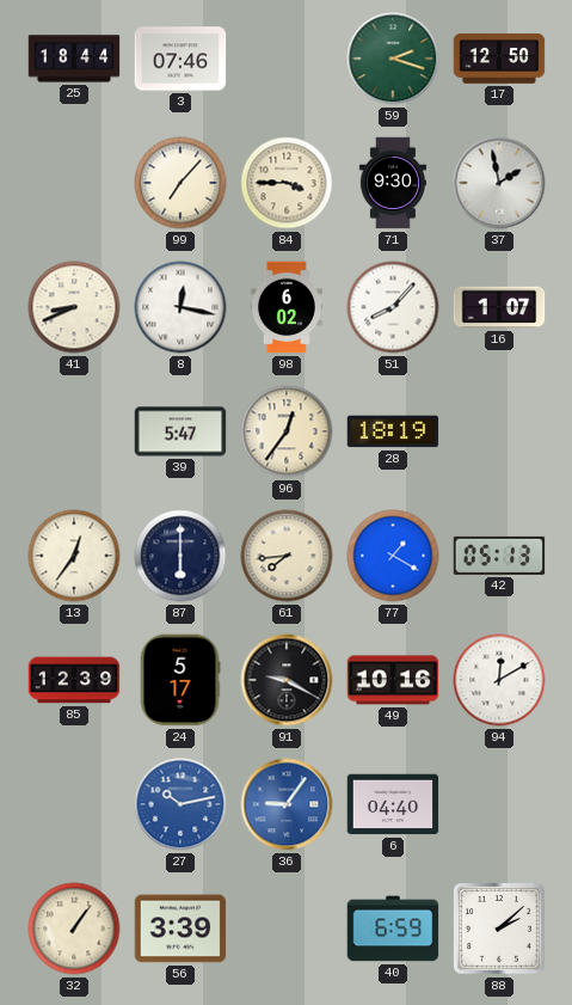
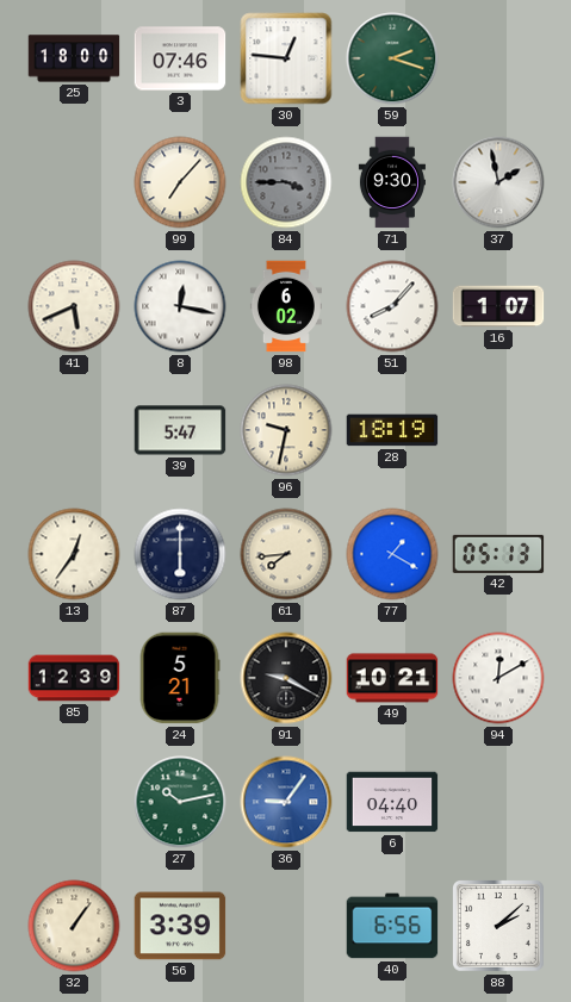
25: 18:44 -> 18:00
30: none -> 12:46
17: 12:50 -> none
84 dial: cream -> grey
41: 8:41 -> 5:41
96: 12:36 -> 9:32
24: 5:17 -> 5:21
49: 10:16 -> 10:21
27 dial: blue -> green
40: 6:59 -> 6:56
